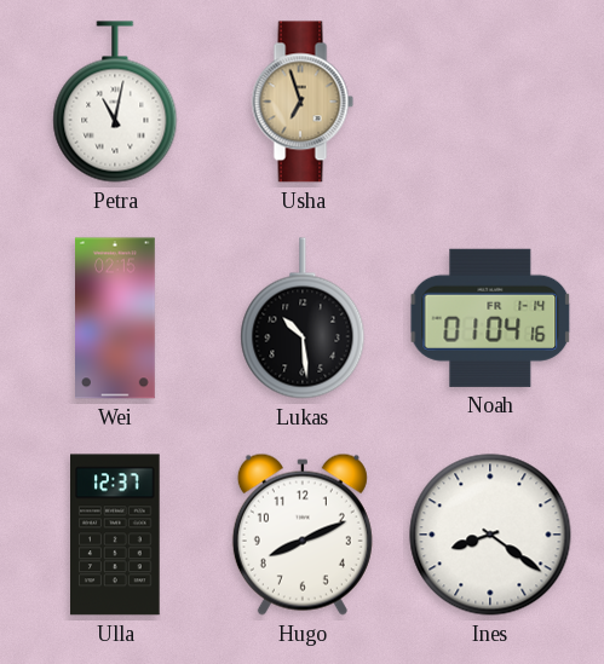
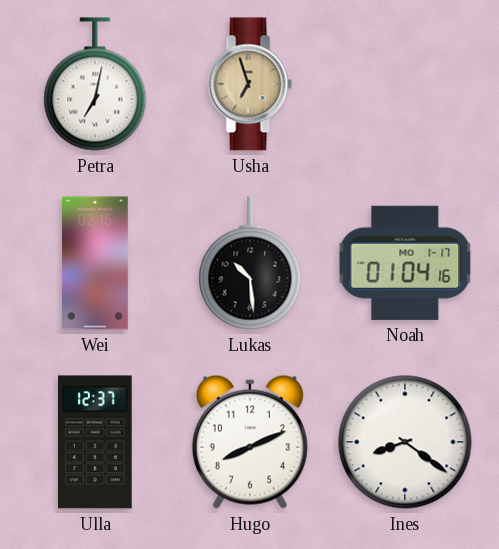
Petra: 11:02 -> 7:02
Noah date: FR 1-14 -> MO 1-17
